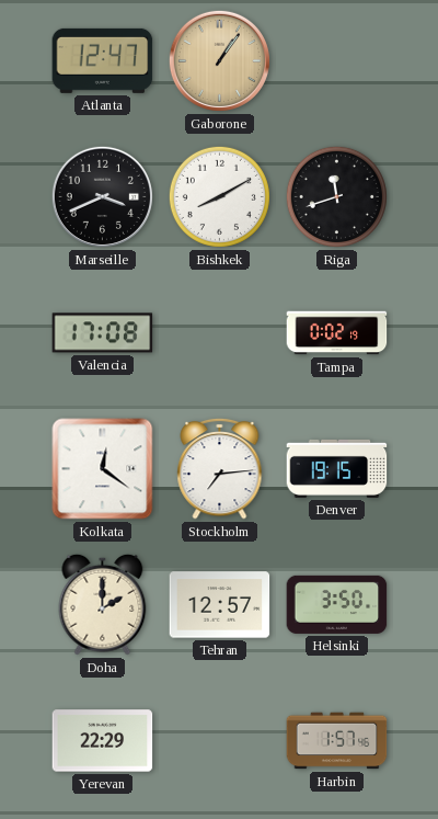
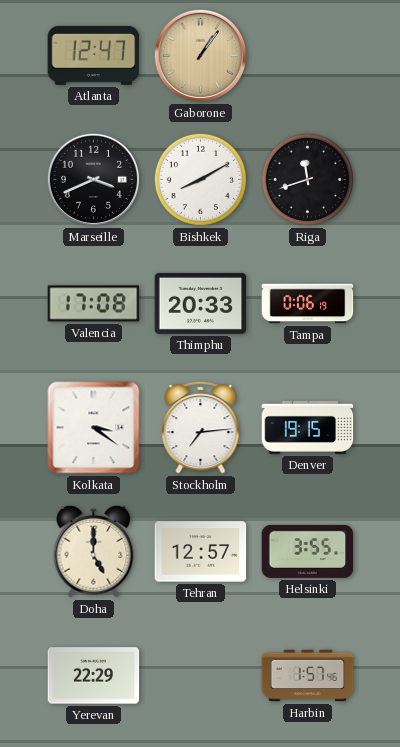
Thimphu: none -> 20:33
Tampa: 0:02 -> 0:06
Kolkata: 12:21 -> 3:21
Doha: 2:00 -> 5:00
Helsinki: 3:50 -> 3:55
